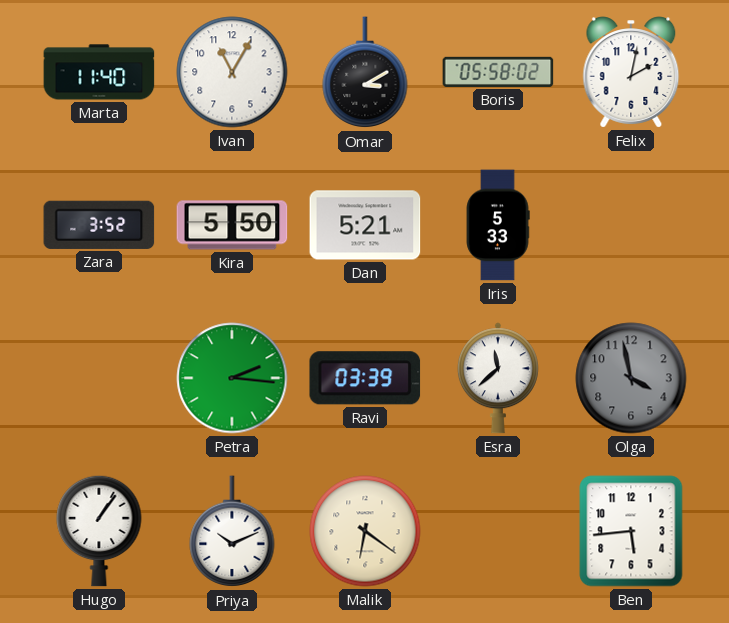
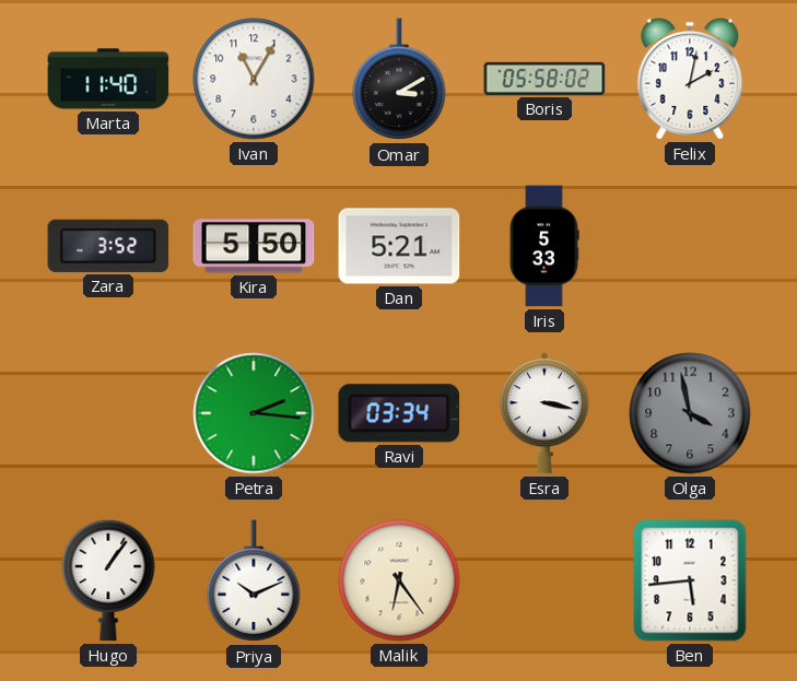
Ravi: 03:39 -> 03:34
Esra: 11:38 -> 3:17
Malik: 6:21 -> 6:24
